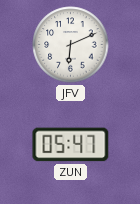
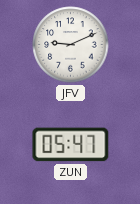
JFV: 6:11 -> 9:11
